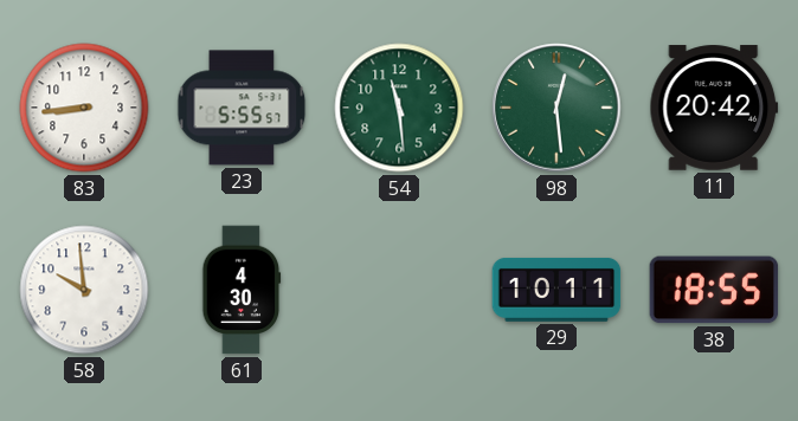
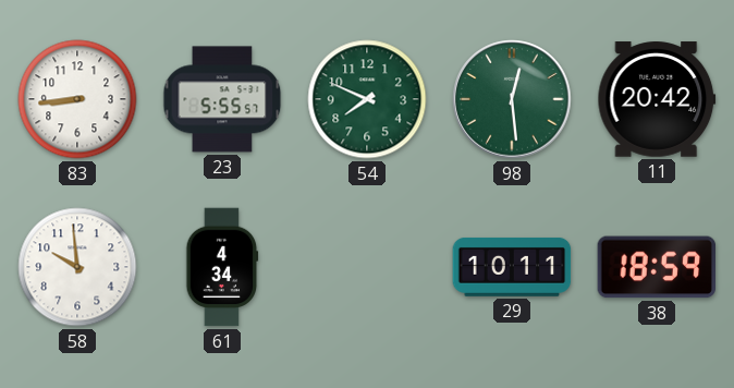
54: 11:29 -> 7:49
61: 4:30 -> 4:34
38: 18:55 -> 18:59
